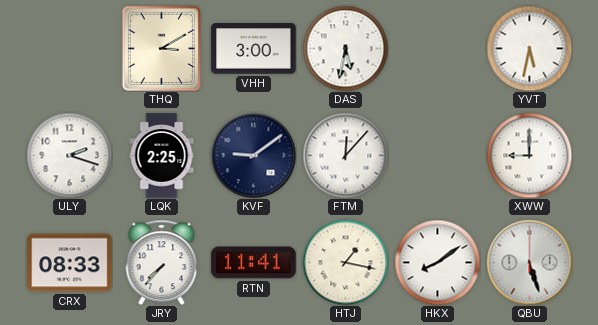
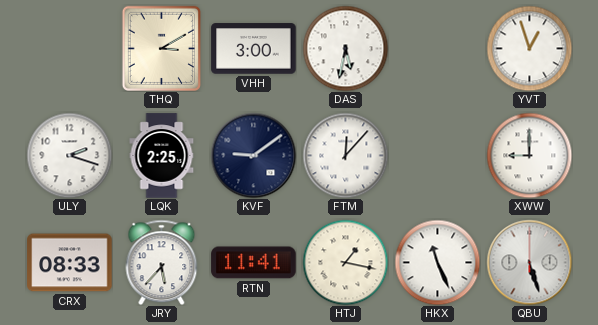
YVT: 5:32 -> 12:57
JRY: 7:37 -> 5:37
HKX: 8:09 -> 11:26
